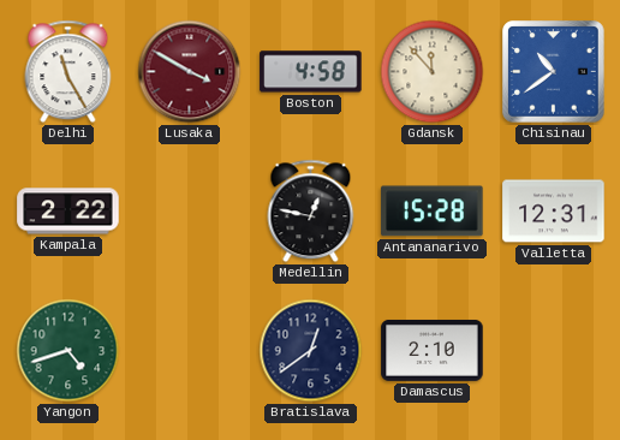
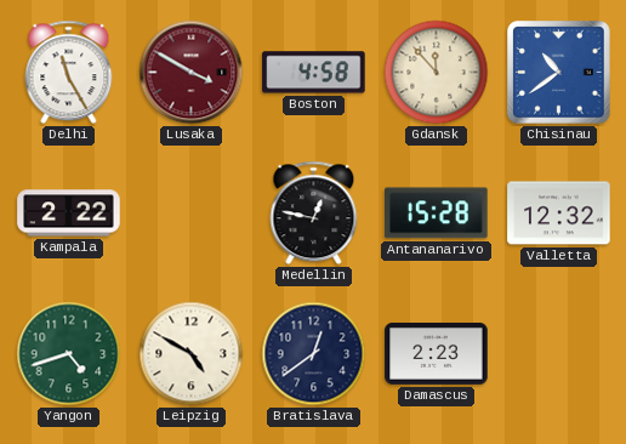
Valletta: 12:31 -> 12:32
Leipzig: none -> 4:50
Damascus: 2:10 -> 2:23
